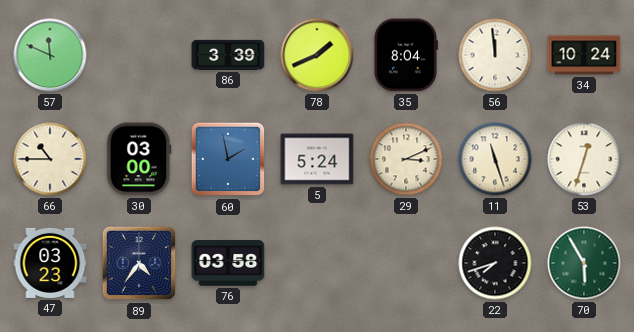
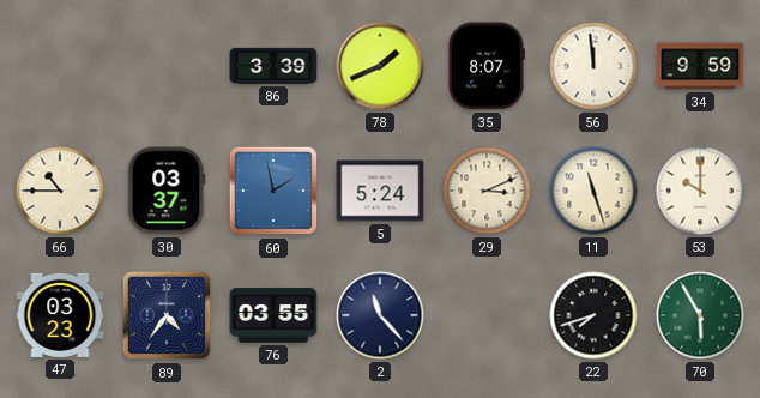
57: 11:49 -> none
35: 8:04 -> 8:07
34: 10:24 -> 9:59
30: 03:00 -> 03:37
53: 12:33 -> 10:00
76: 03:58 -> 03:55
2: none -> 11:23
